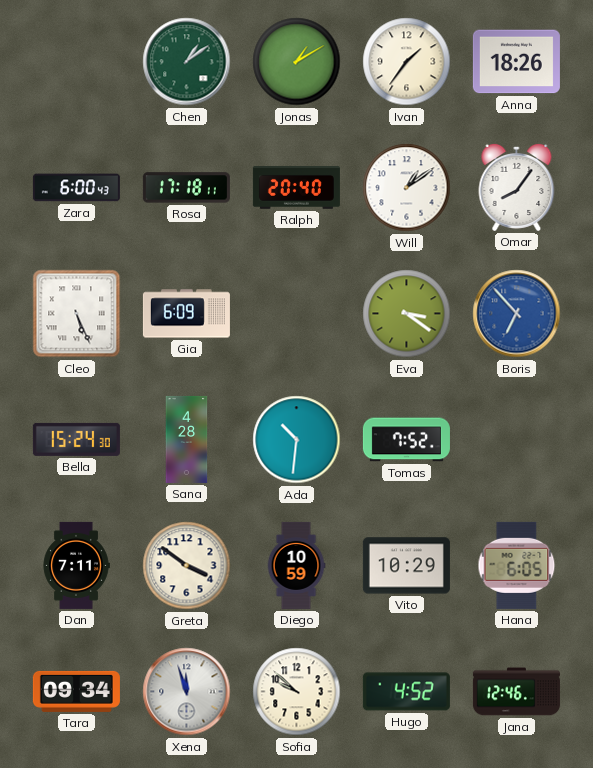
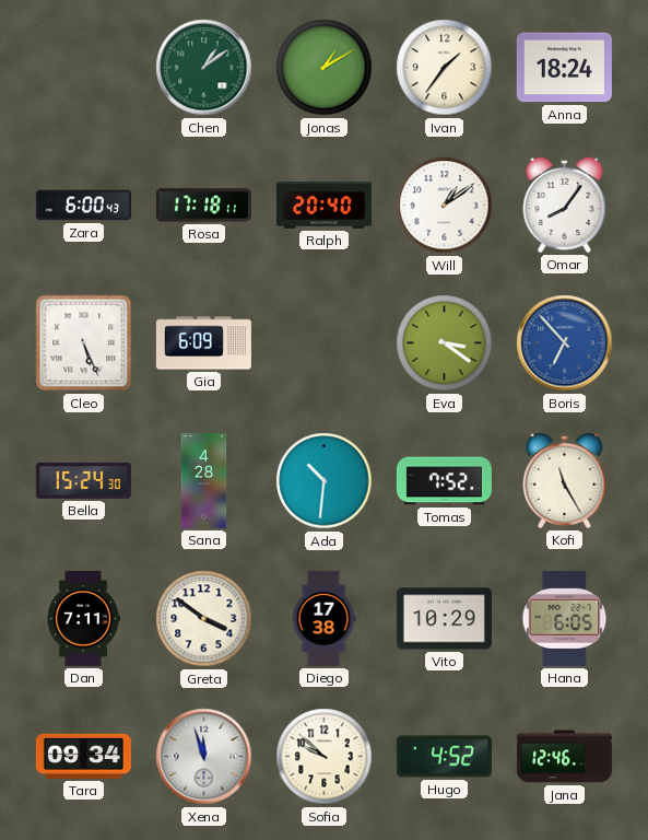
Anna: 18:26 -> 18:24
Kofi: none -> 11:25
Diego: 10:59 -> 17:38
